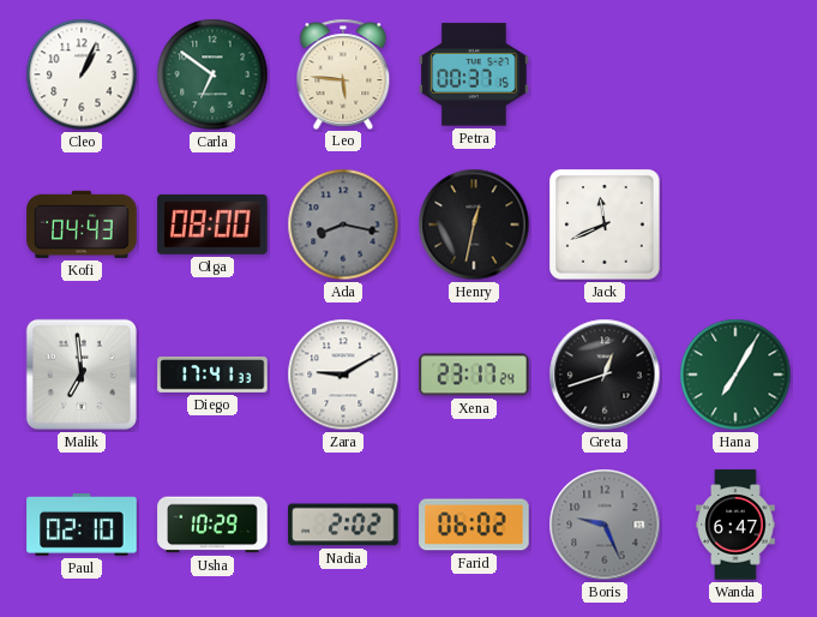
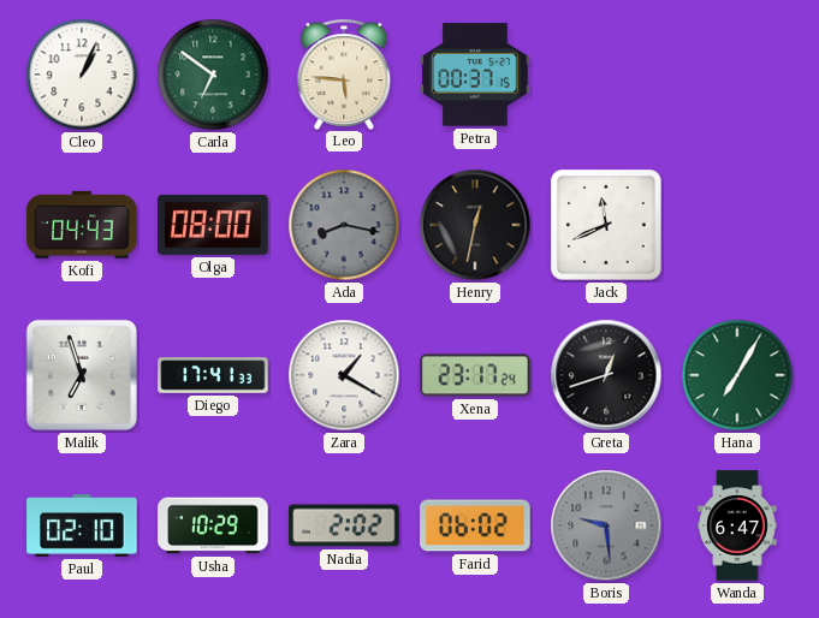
Malik: 6:59 -> 6:57
Zara: 9:10 -> 1:20
Boris: 9:26 -> 9:29
